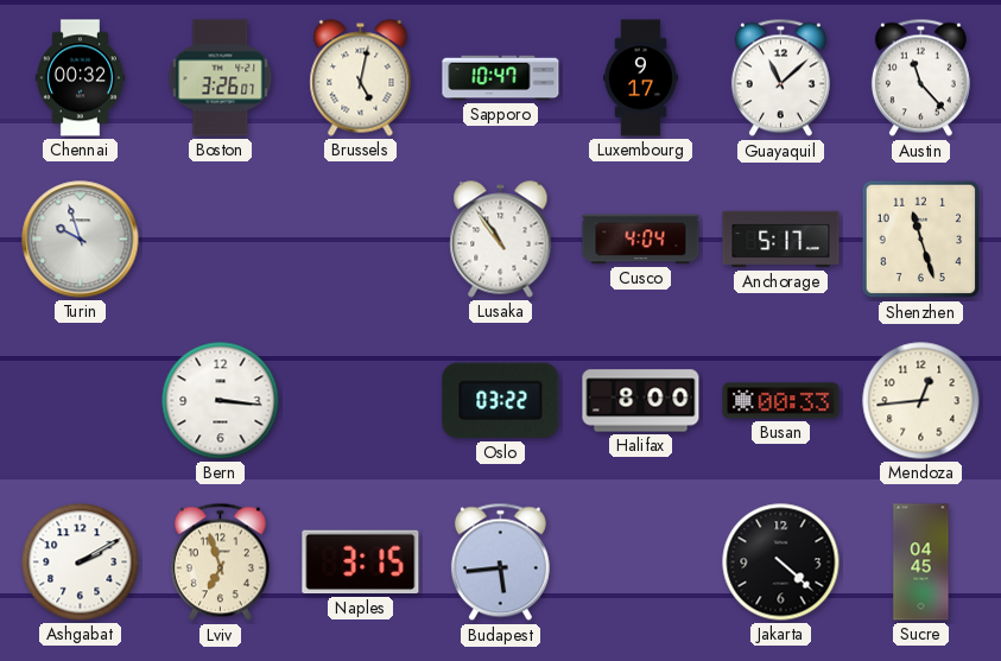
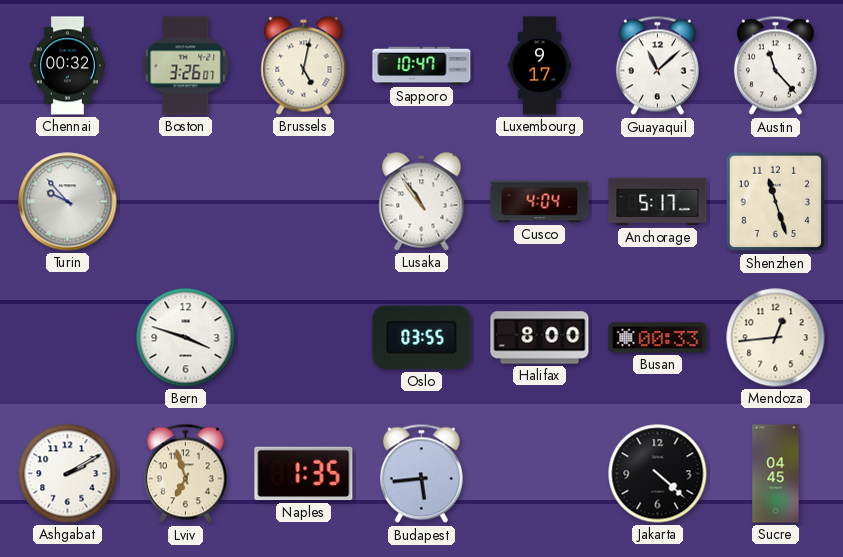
Turin: 9:57 -> 9:53
Bern: 3:16 -> 3:48
Oslo: 03:22 -> 03:55
Naples: 3:15 -> 1:35
